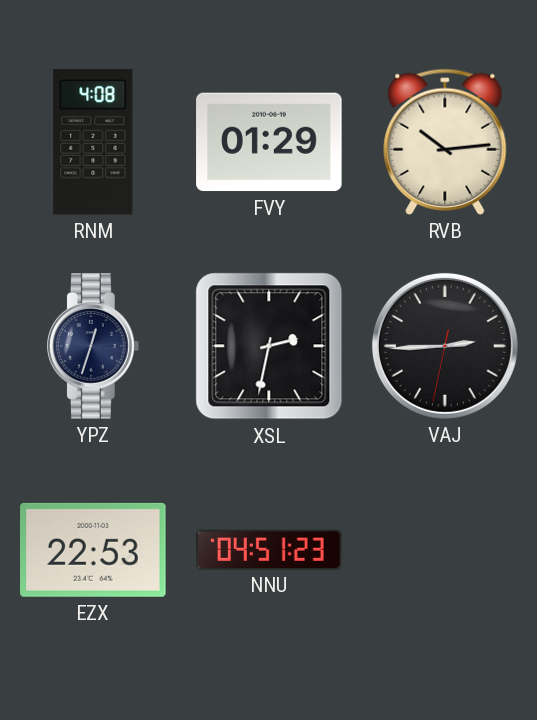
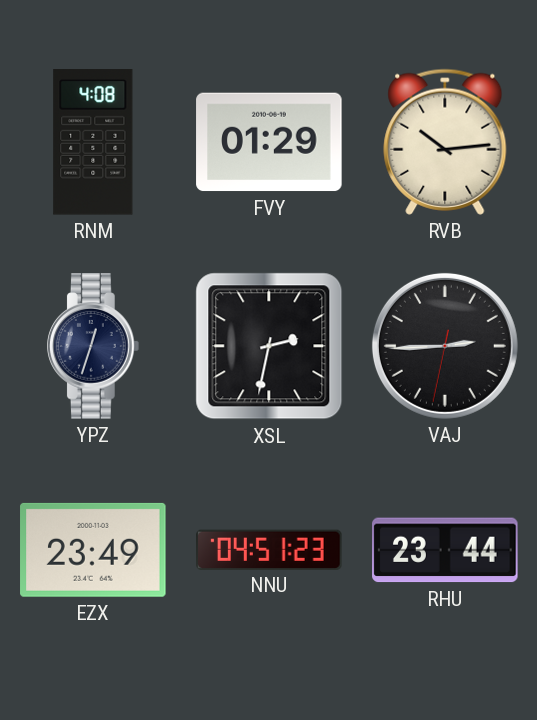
EZX: 22:53 -> 23:49
RHU: none -> 23:44
